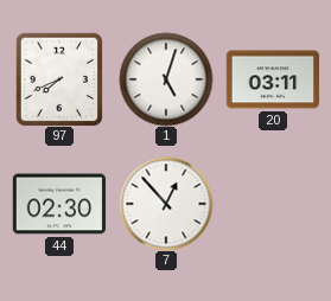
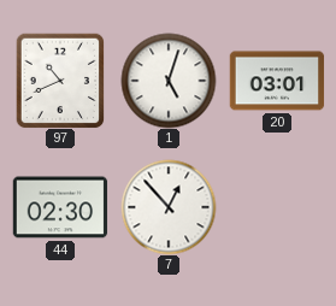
97: 7:41 -> 10:41
20: 03:11 -> 03:01
